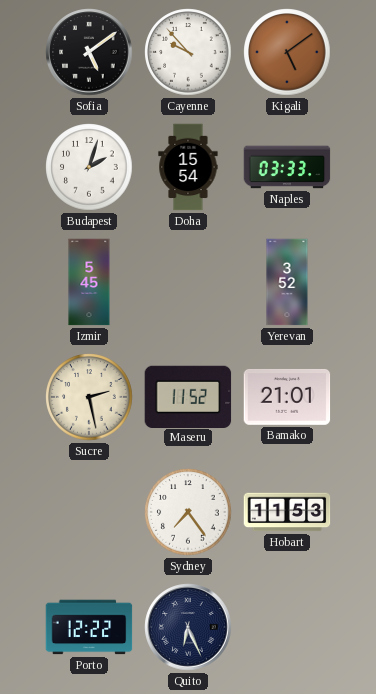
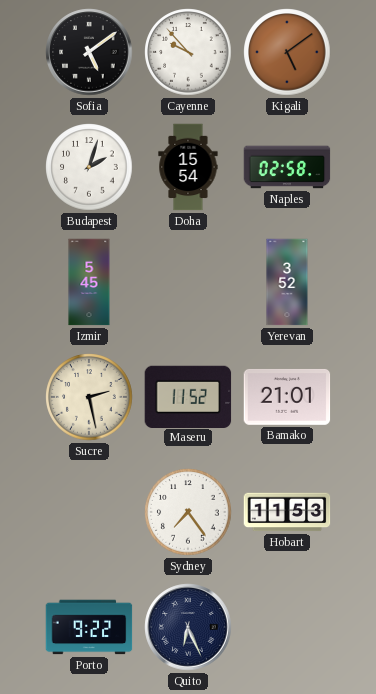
Naples: 03:33 -> 02:58
Porto: 12:22 -> 9:22
